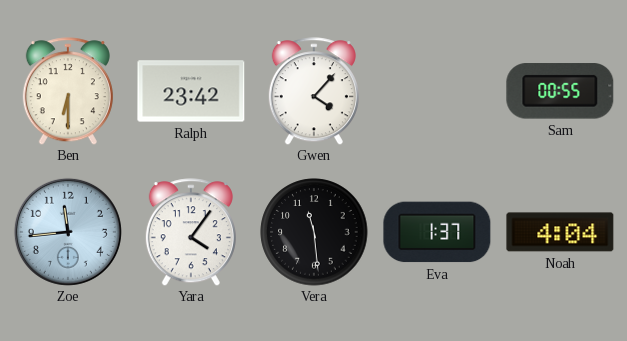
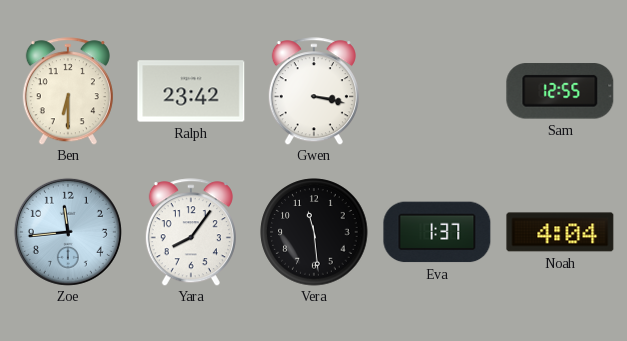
Gwen: 4:07 -> 3:17
Sam: 00:55 -> 12:55
Yara: 4:06 -> 8:06
